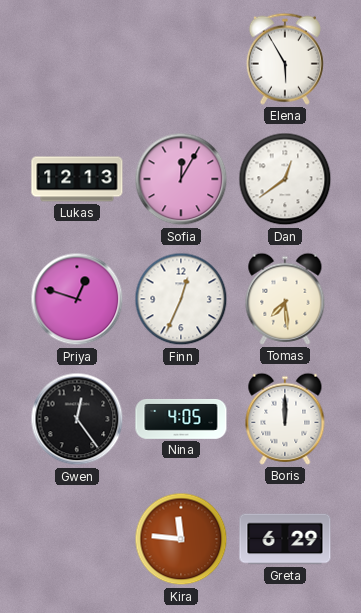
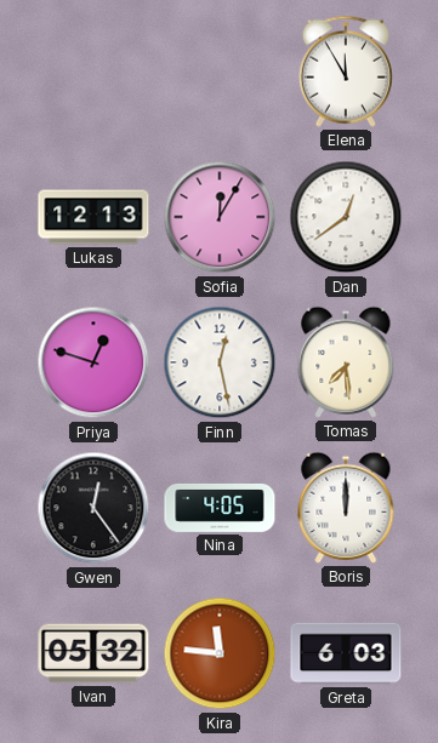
Elena: 5:55 -> 11:55
Finn: 12:34 -> 12:28
Ivan: none -> 05:32
Greta: 6:29 -> 6:03
